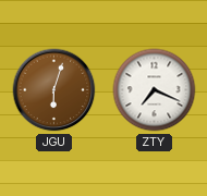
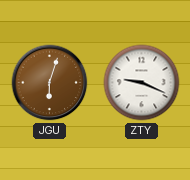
ZTY: 7:19 -> 9:19
